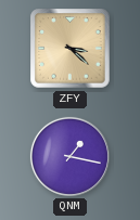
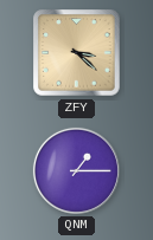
QNM: 1:17 -> 1:15
